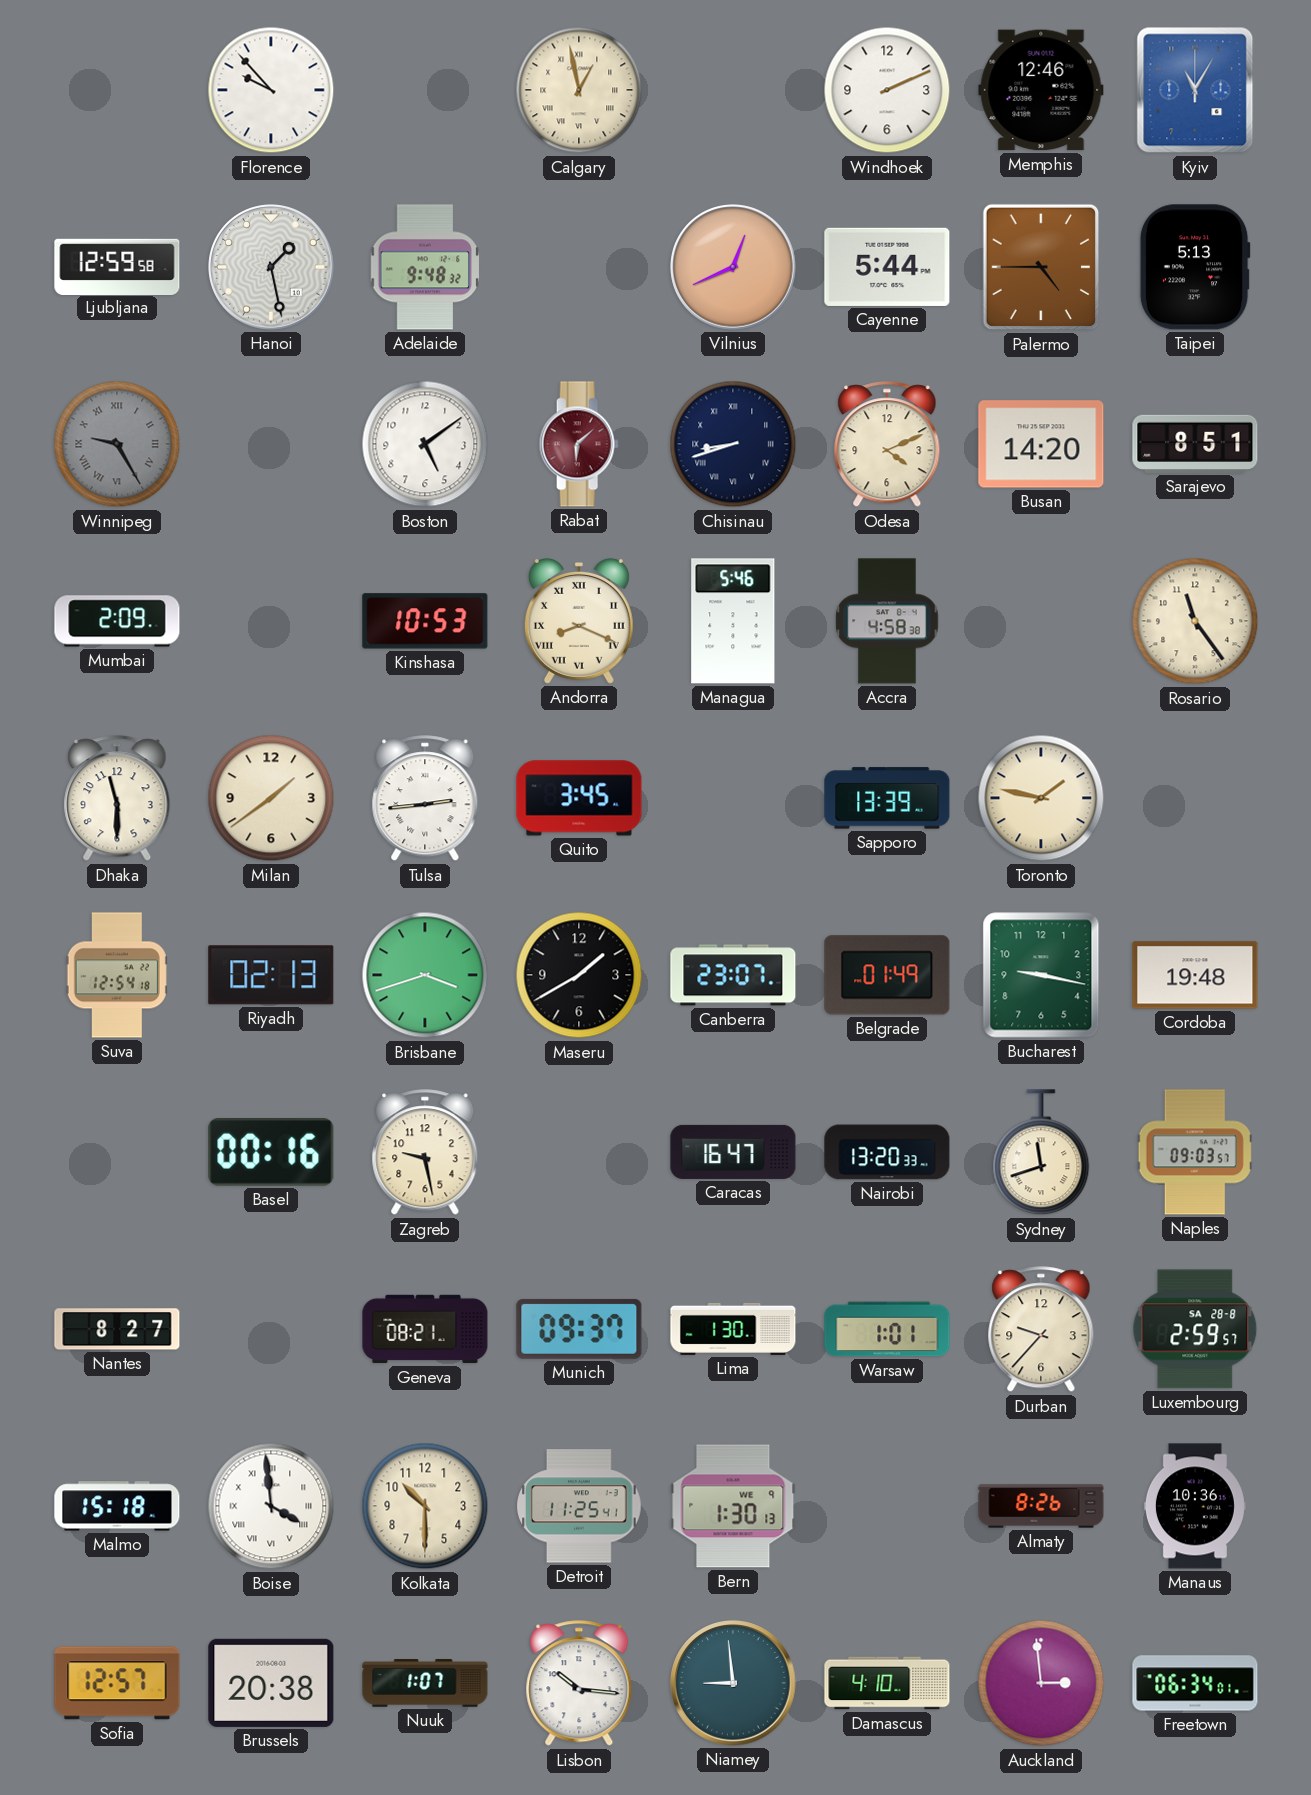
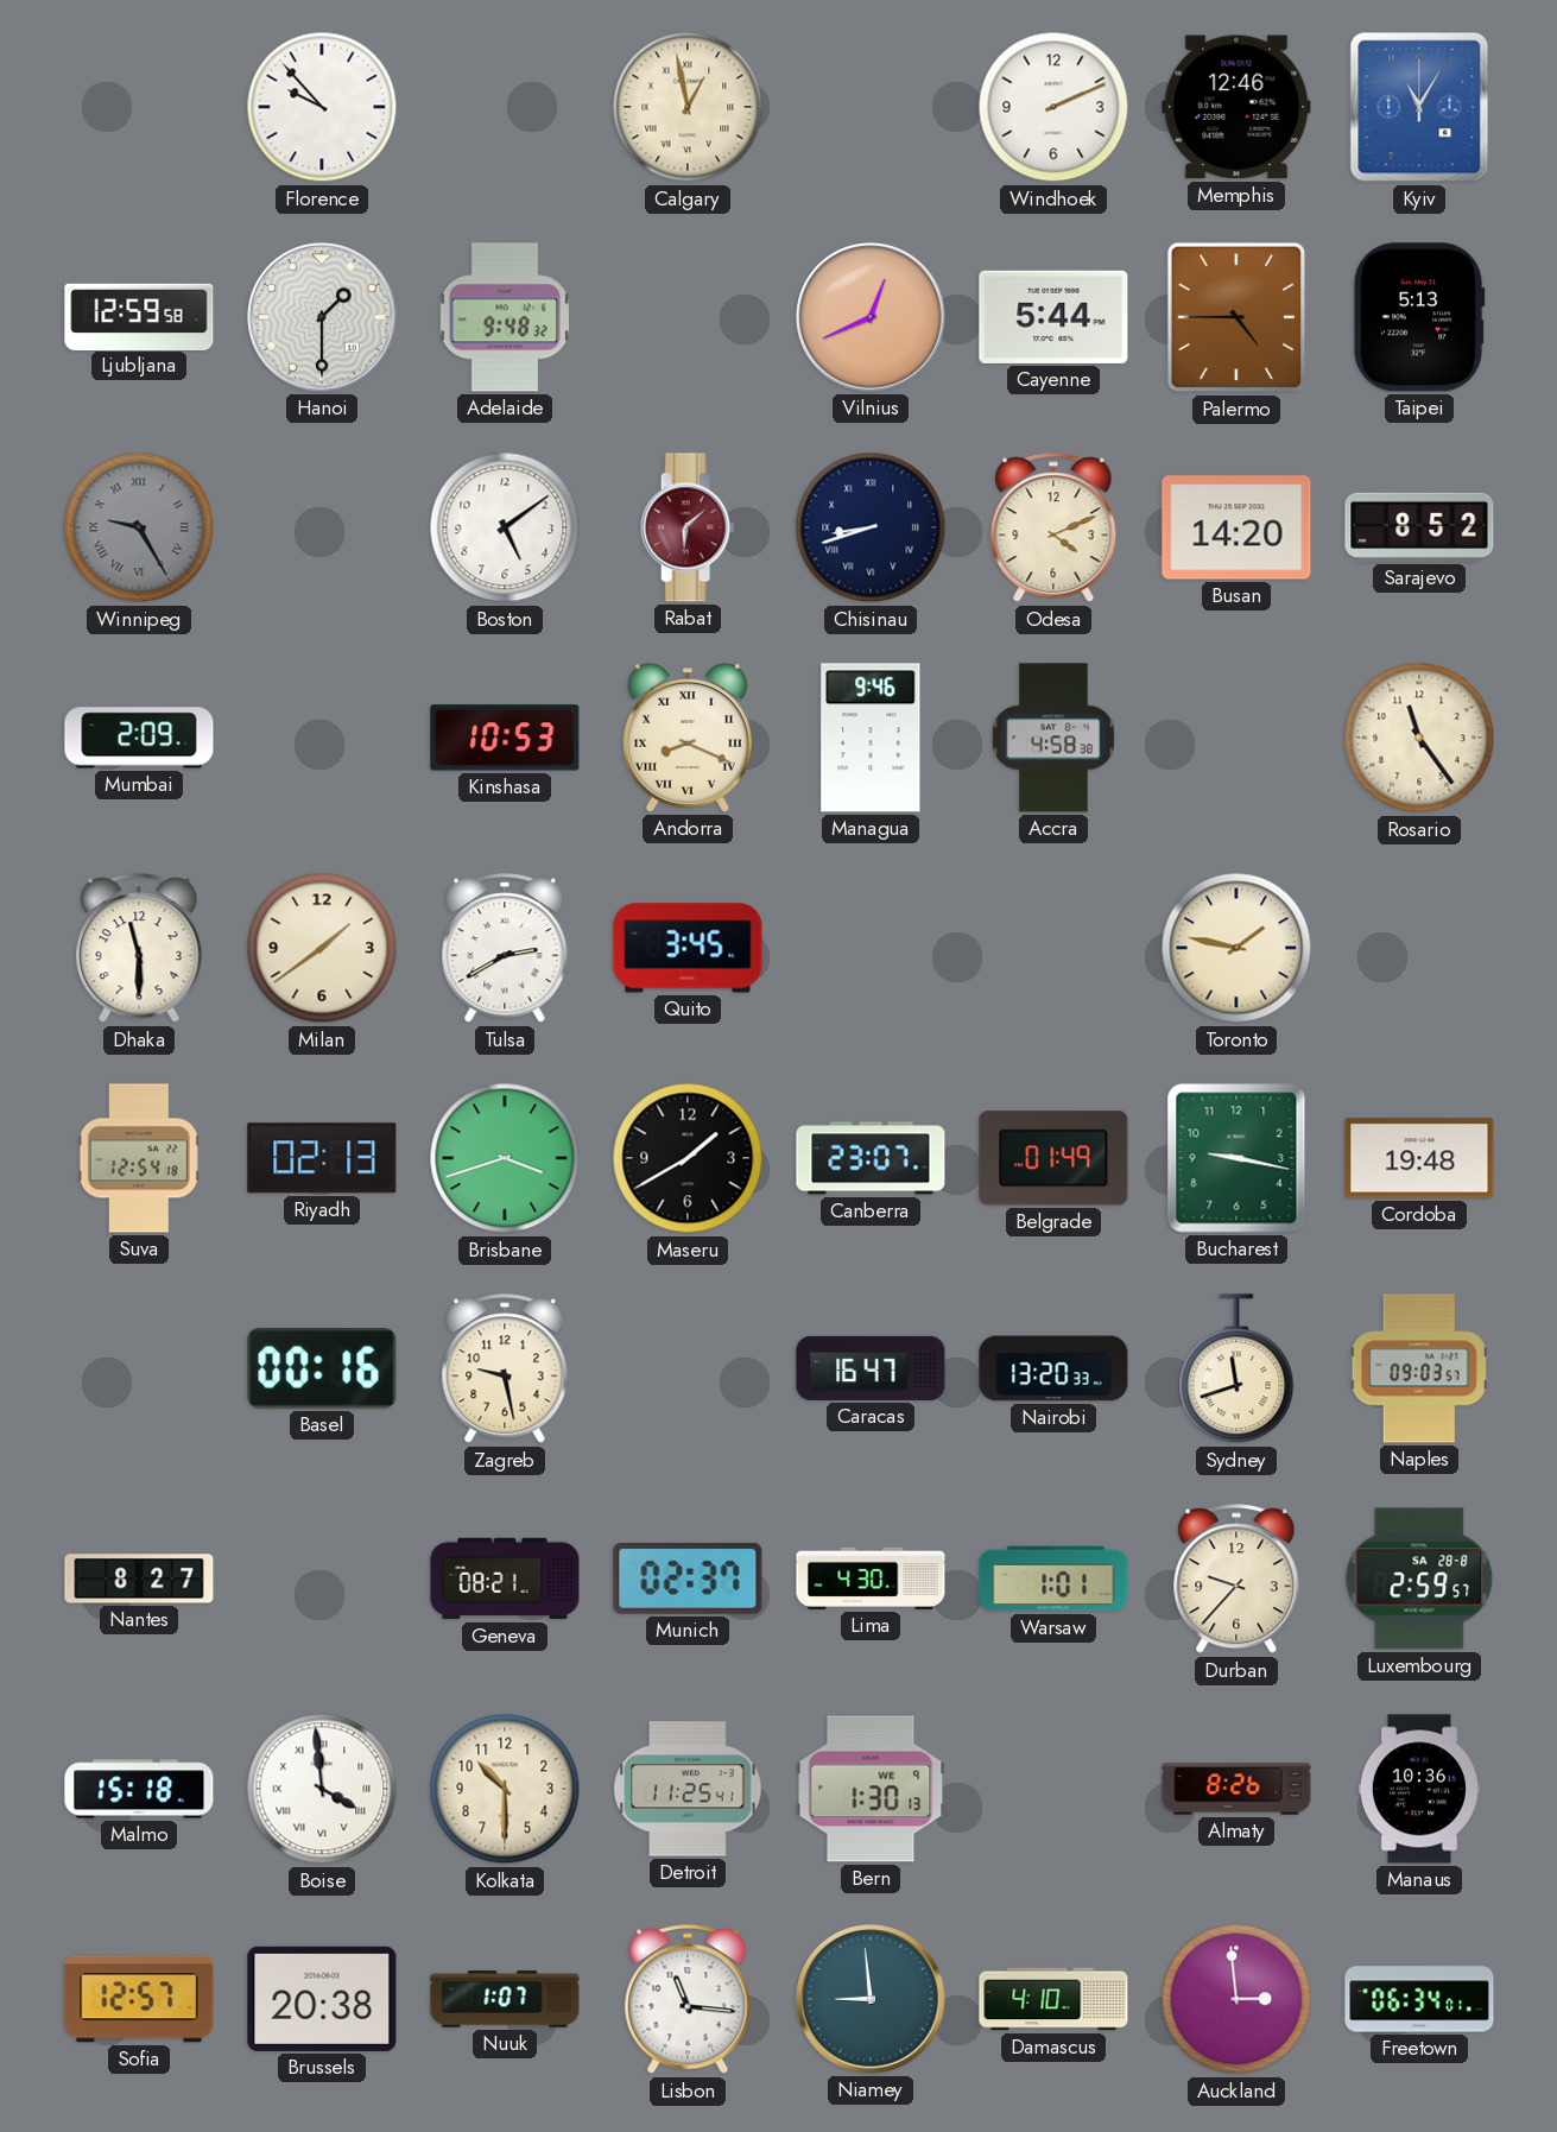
Hanoi: 1:28 -> 1:30
Sarajevo: 8:51 -> 8:52
Managua: 5:46 -> 9:46
Tulsa: 2:44 -> 2:40
Sapporo: 13:39 -> none
Munich: 09:37 -> 02:37
Lima: 1:30 -> 4:30
Lisbon: 10:16 -> 11:16
